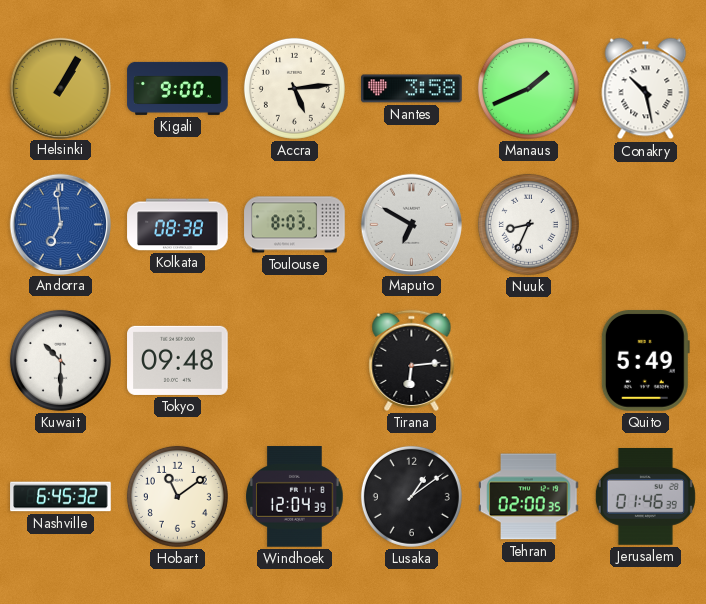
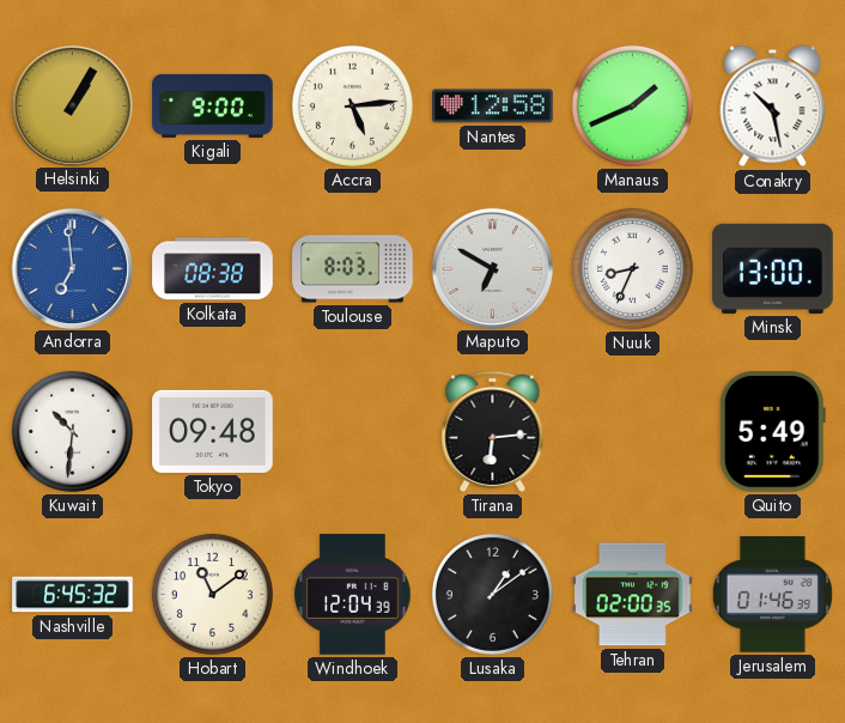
Nantes: 3:58 -> 12:58
Minsk: none -> 13:00
Kuwait: 10:30 -> 10:31
